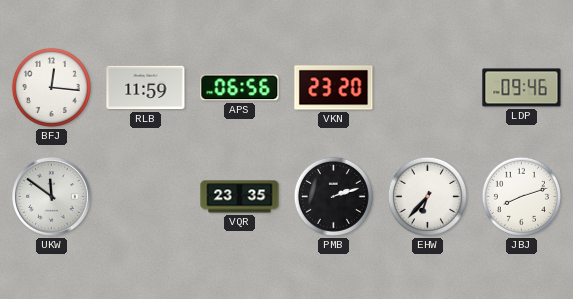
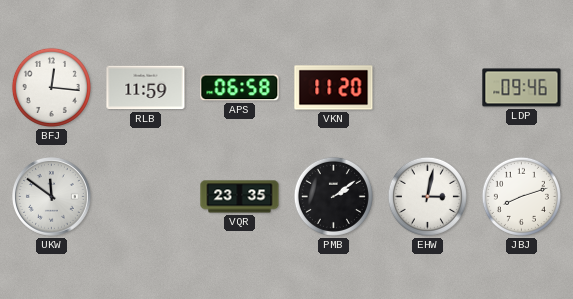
APS: 06:56 -> 06:58
VKN: 23:20 -> 11:20
PMB: 2:12 -> 2:09
EHW: 6:37 -> 3:02
